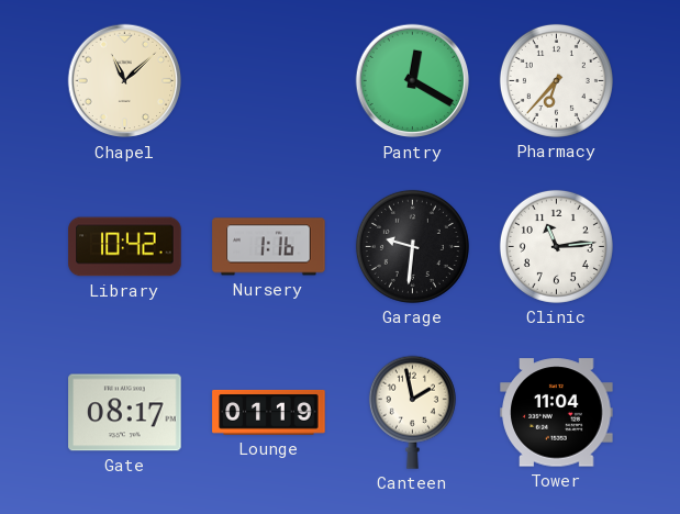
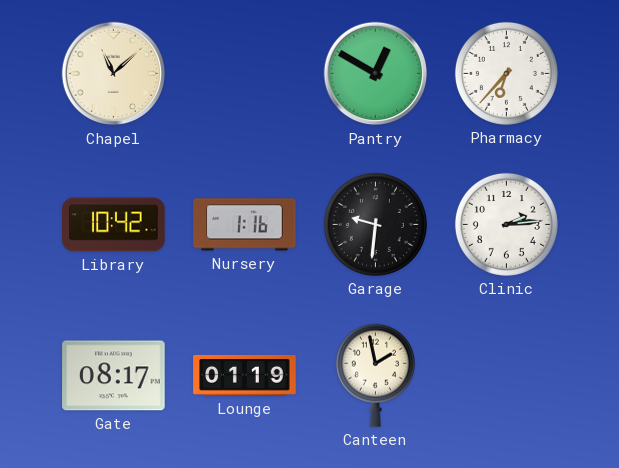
Pantry: 12:20 -> 12:50
Clinic: 11:14 -> 2:14
Tower: 11:04 -> none
